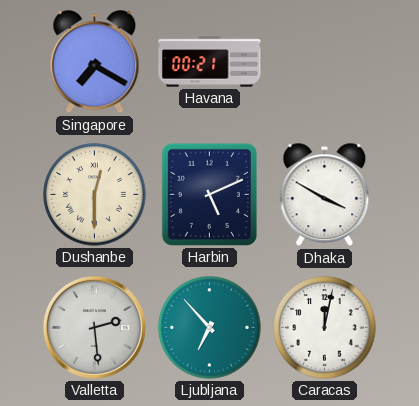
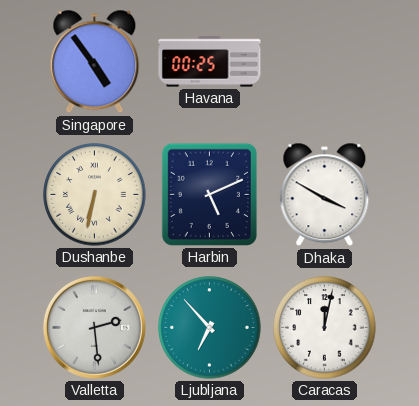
Singapore: 7:20 -> 4:54
Havana: 00:21 -> 00:25
Dushanbe: 12:30 -> 6:32
